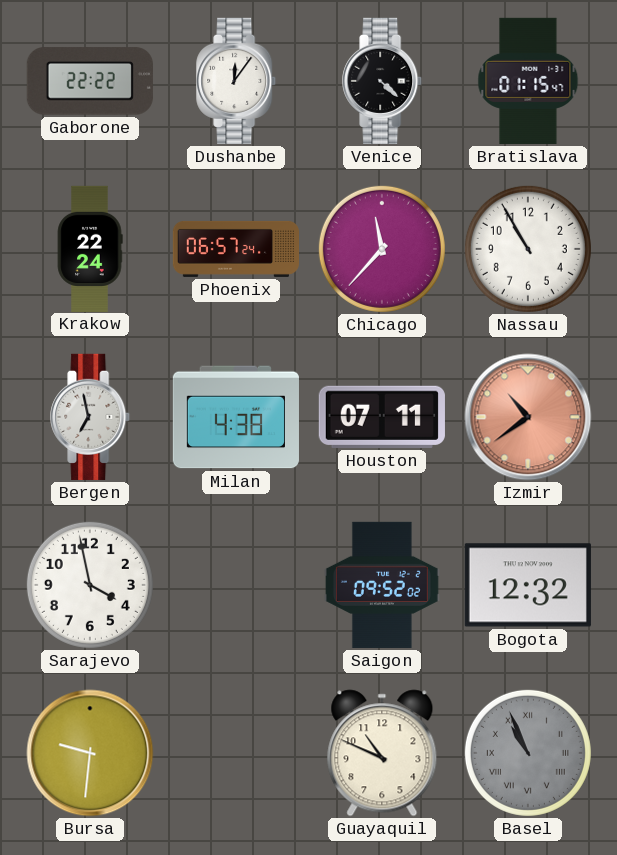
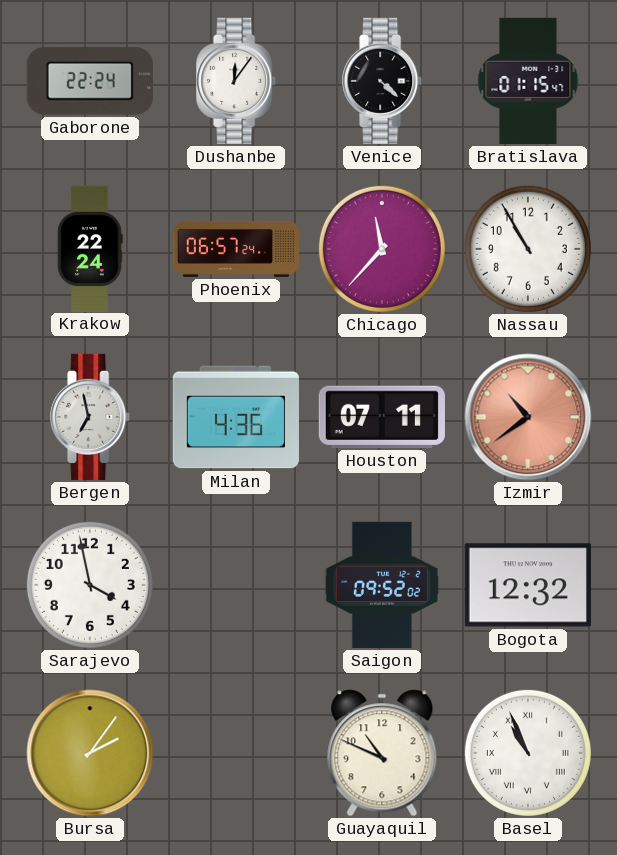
Gaborone: 22:22 -> 22:24
Milan: 4:38 -> 4:36
Bursa: 9:31 -> 2:06
Basel dial: grey -> white
